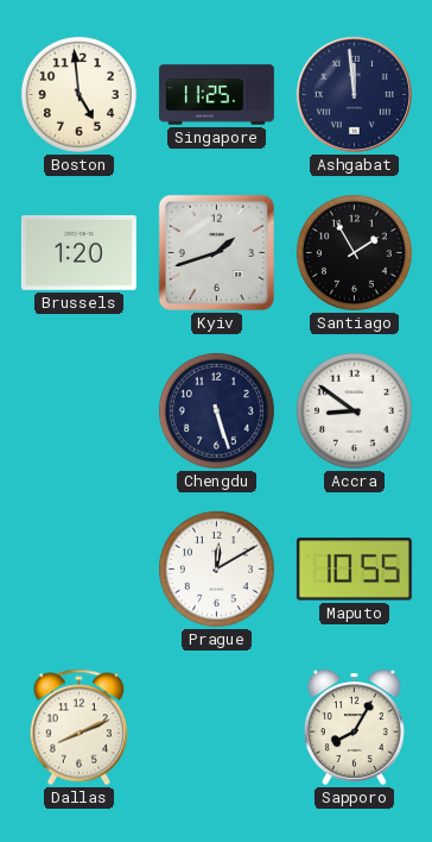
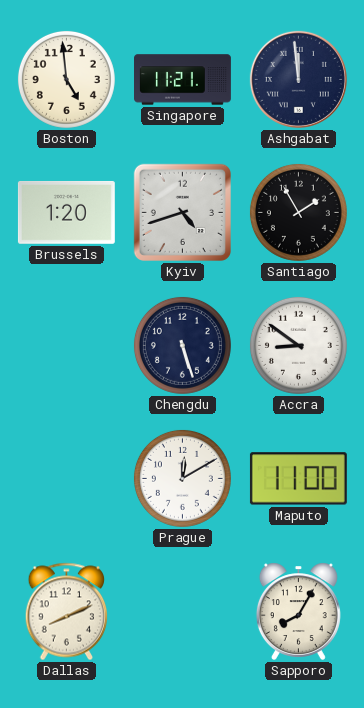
Singapore: 11:25 -> 11:21
Kyiv: 1:42 -> 4:42
Maputo: 10:55 -> 11:00
